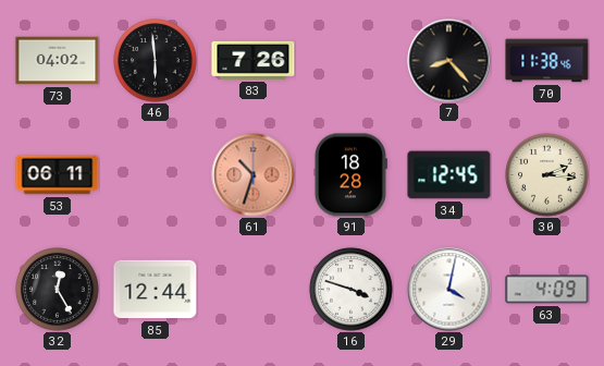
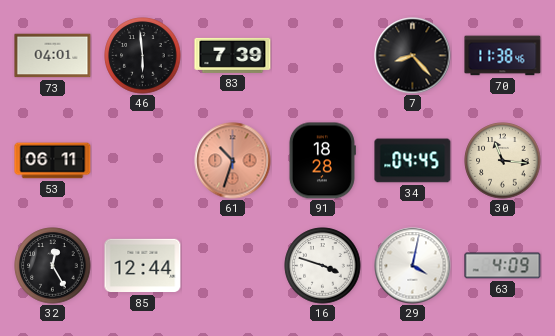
73: 04:02 -> 04:01
83: 7:26 -> 7:39
34: 12:45 -> 04:45
30: 2:16 -> 11:16
